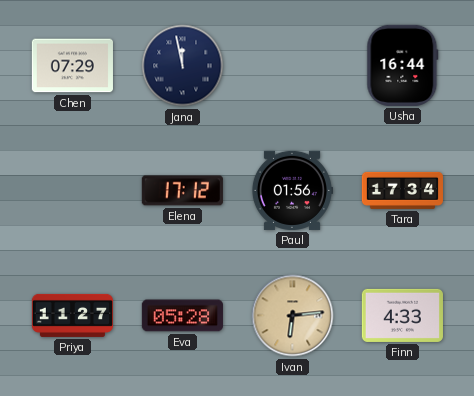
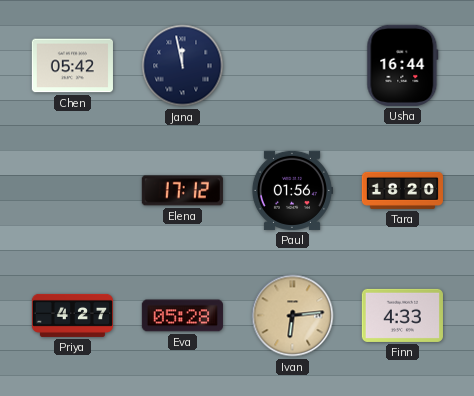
Chen: 07:29 -> 05:42
Tara: 17:34 -> 18:20
Priya: 11:27 -> 4:27
